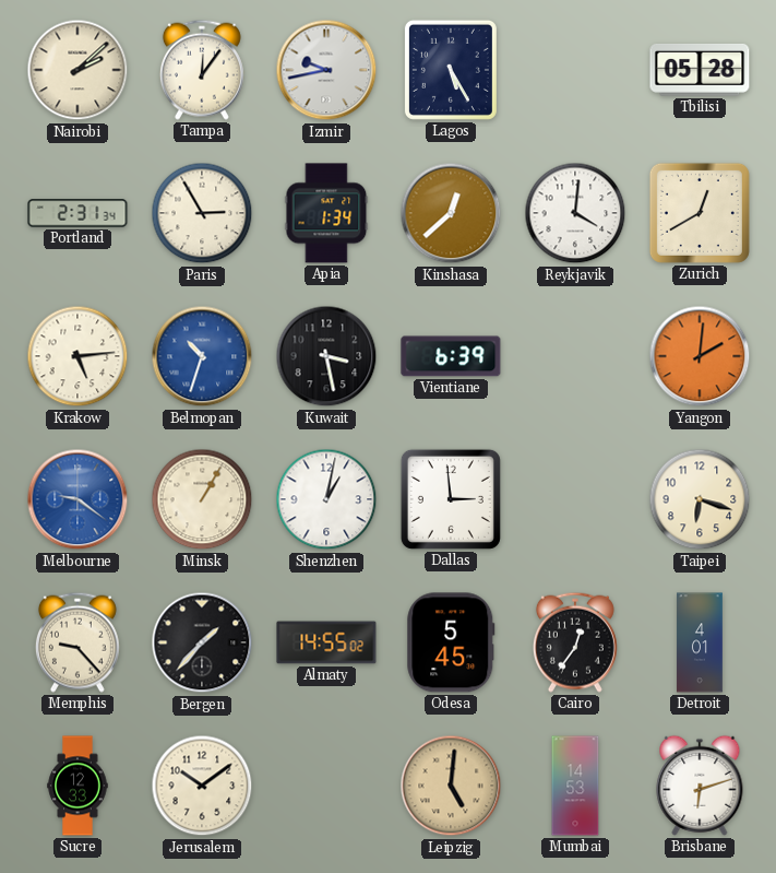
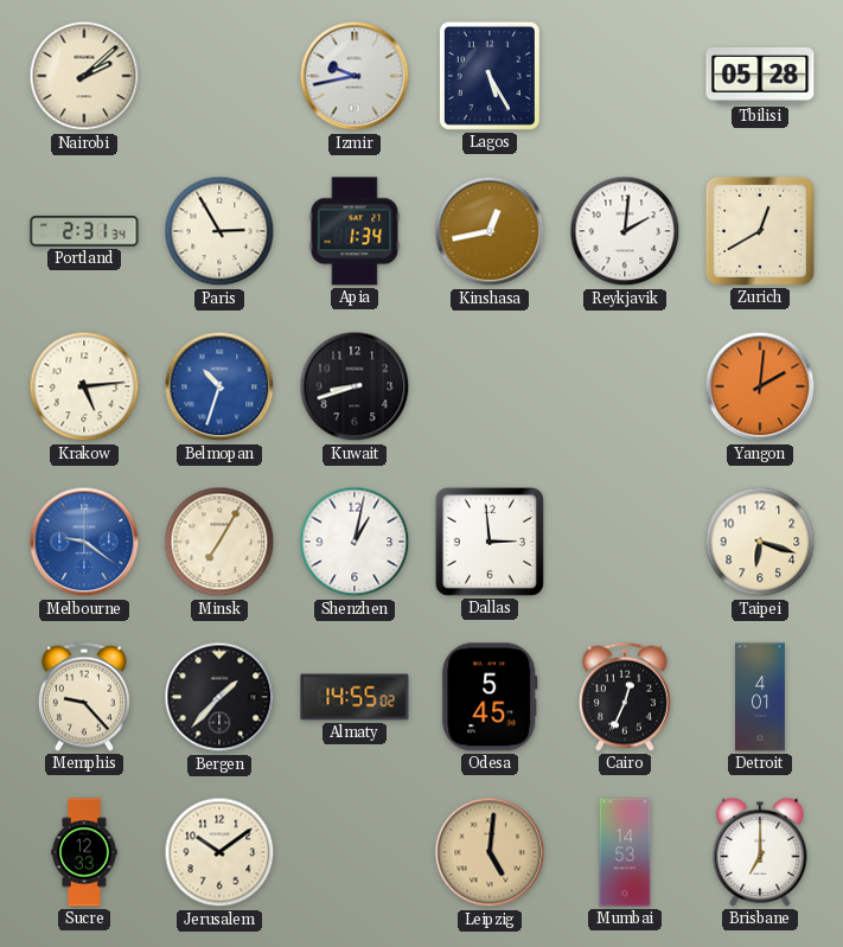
Tampa: 12:06 -> none
Kinshasa: 12:38 -> 12:43
Reykjavik: 4:01 -> 2:01
Kuwait: 3:28 -> 8:42
Vientiane: 6:39 -> none
Minsk: 1:05 -> 7:05
Cairo: 12:36 -> 12:34
Brisbane: 6:12 -> 7:00
